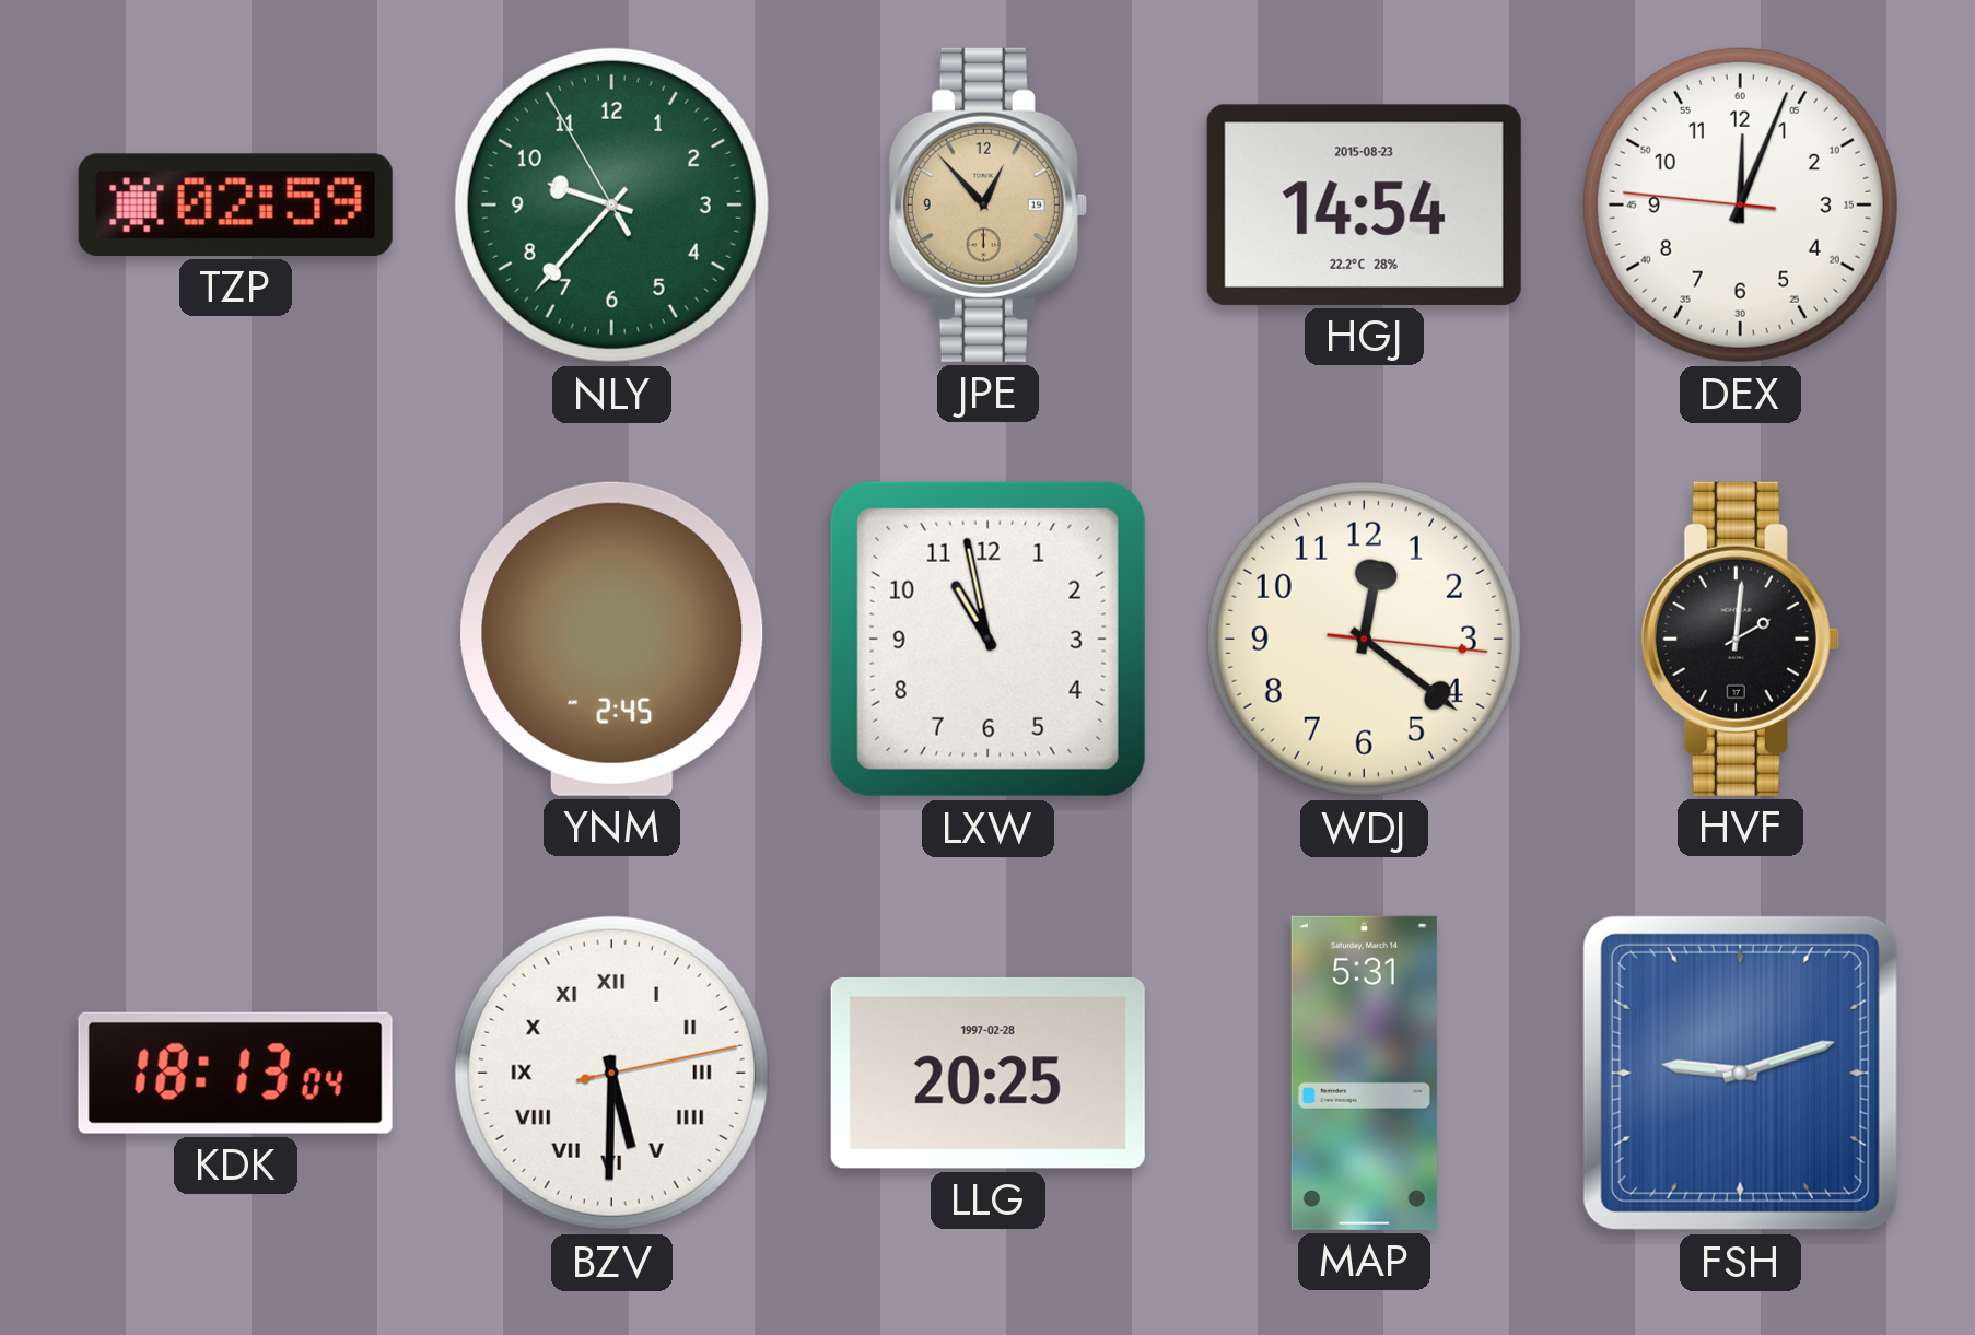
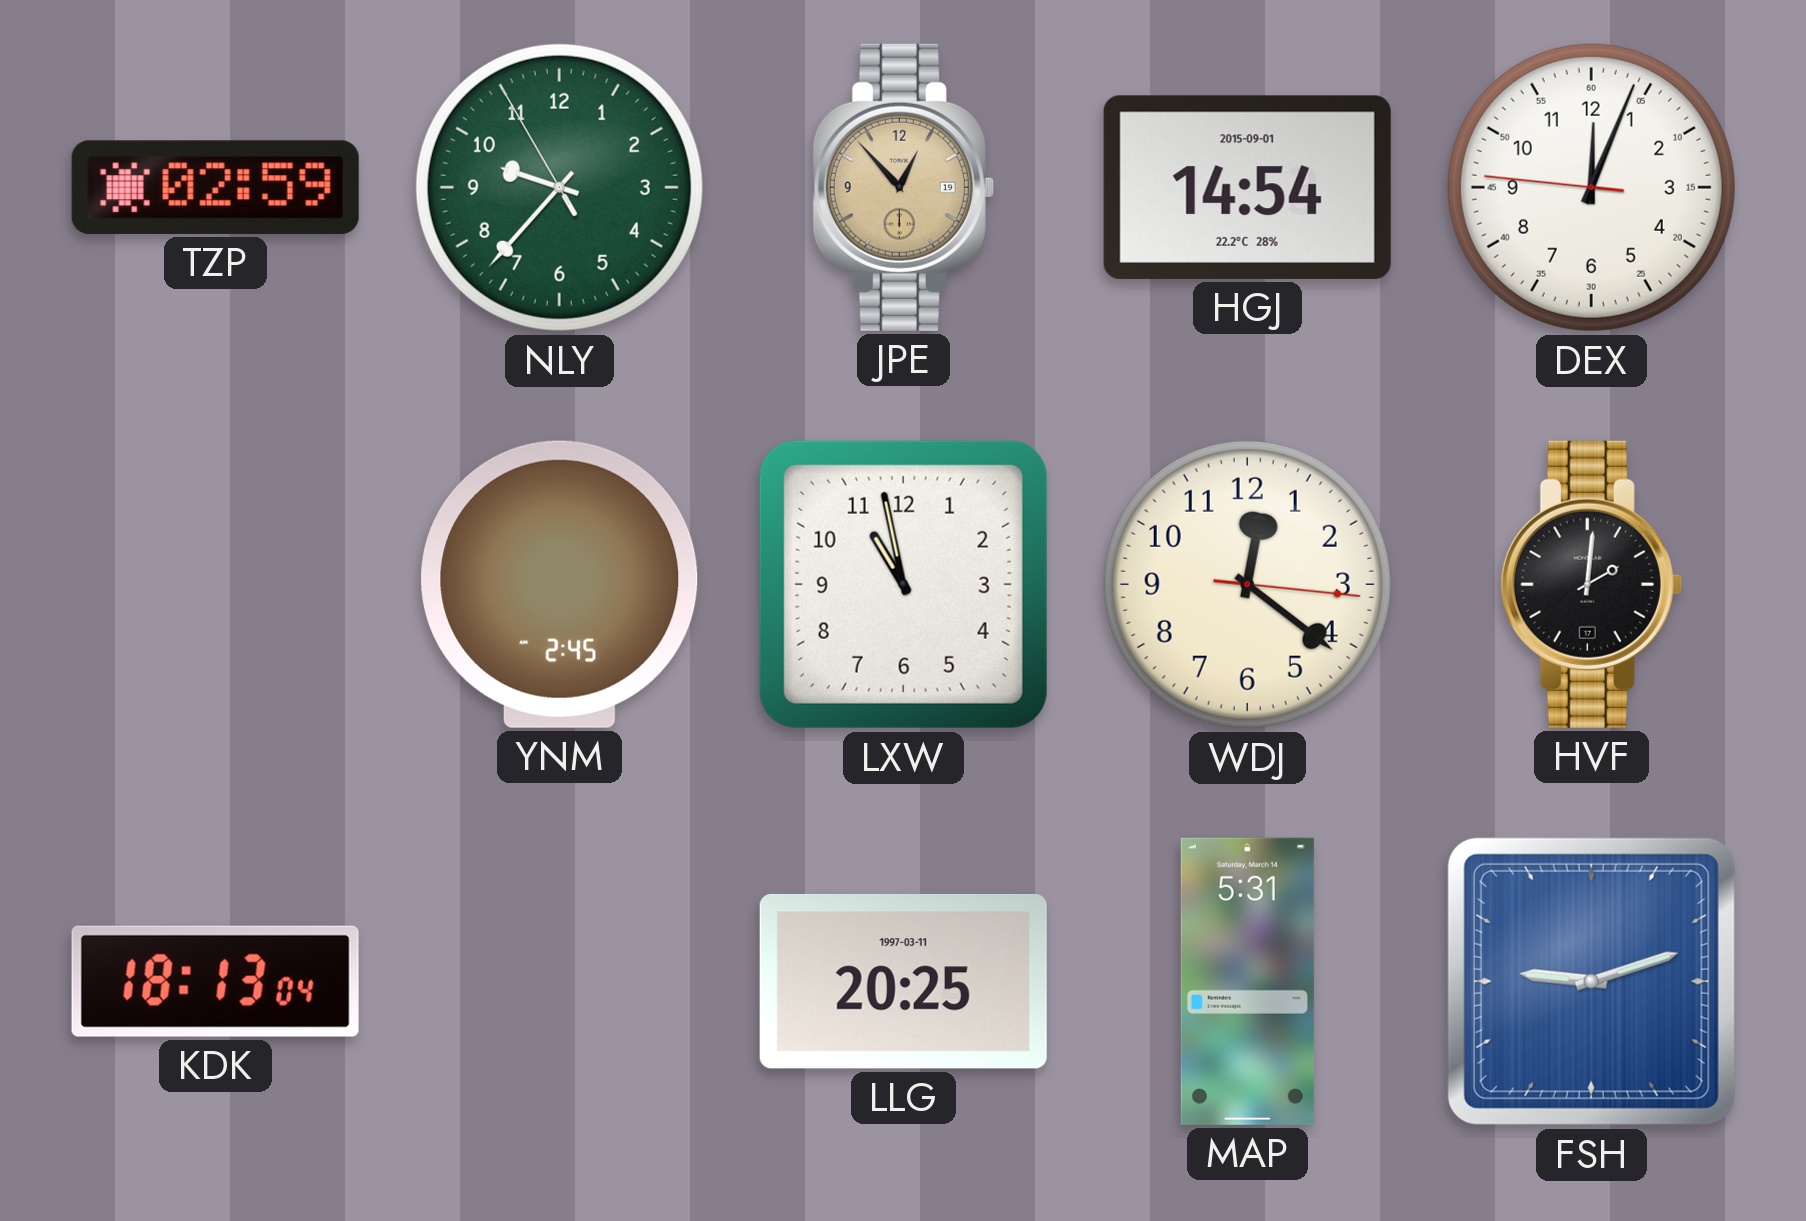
HGJ date: 2015-08-23 -> 2015-09-01
BZV: 5:30 -> none
LLG date: 1997-02-28 -> 1997-03-11
